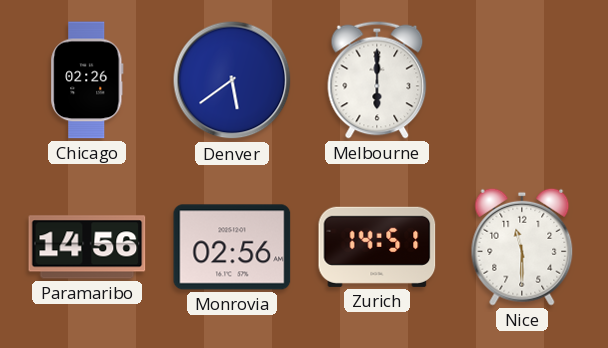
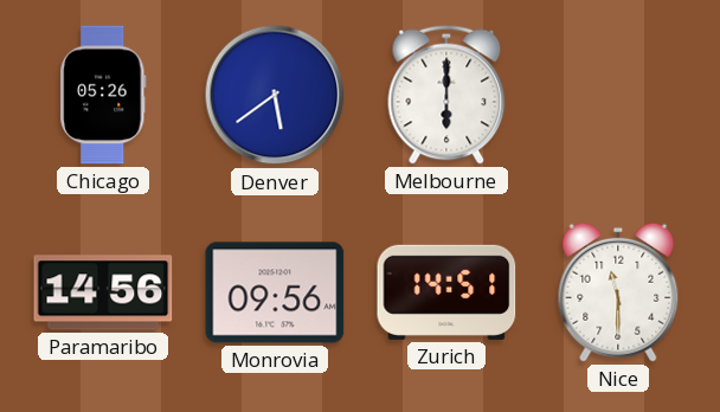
Chicago: 02:26 -> 05:26
Monrovia: 02:56 -> 09:56
